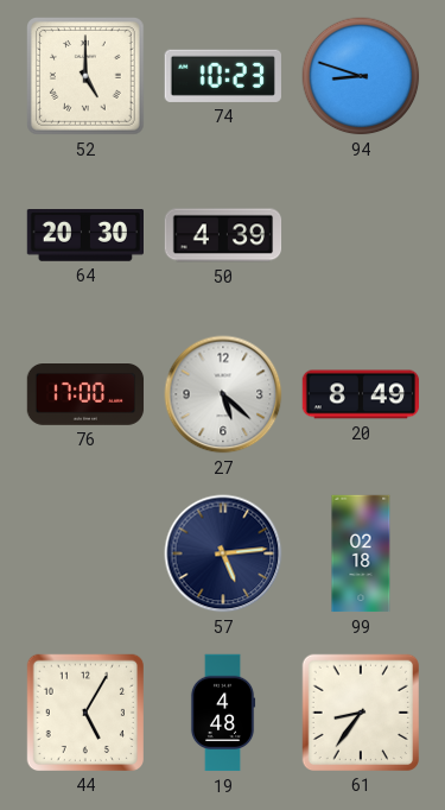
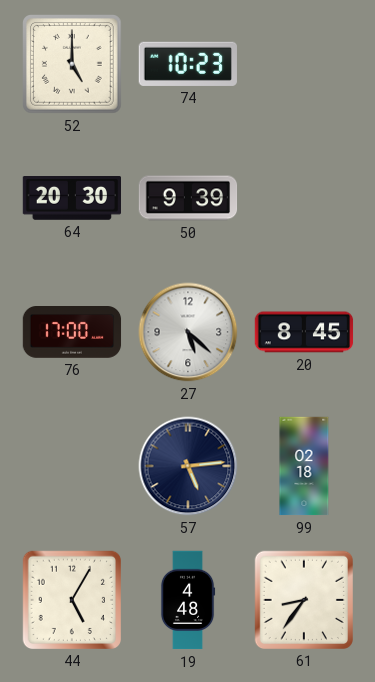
94: 8:48 -> none
50: 4:39 -> 9:39
20: 8:49 -> 8:45
